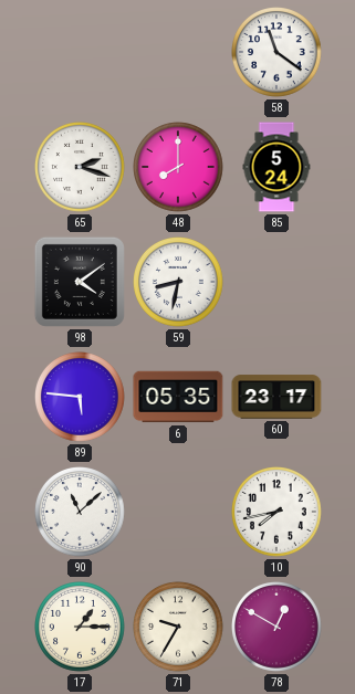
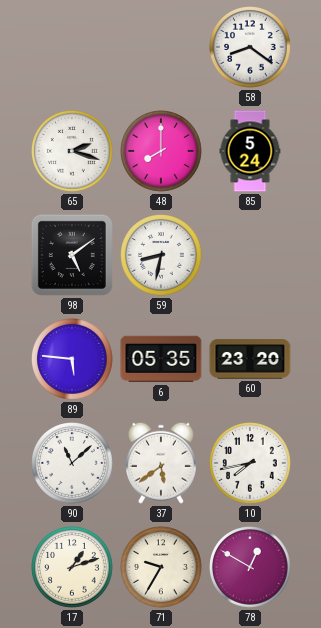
58: 11:21 -> 8:21
98: 4:09 -> 5:09
60: 23:17 -> 23:20
37: none -> 5:39
17: 1:15 -> 1:12
